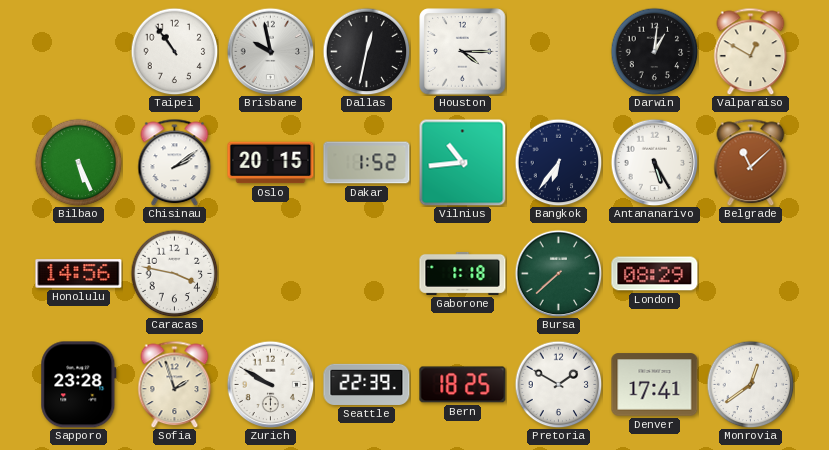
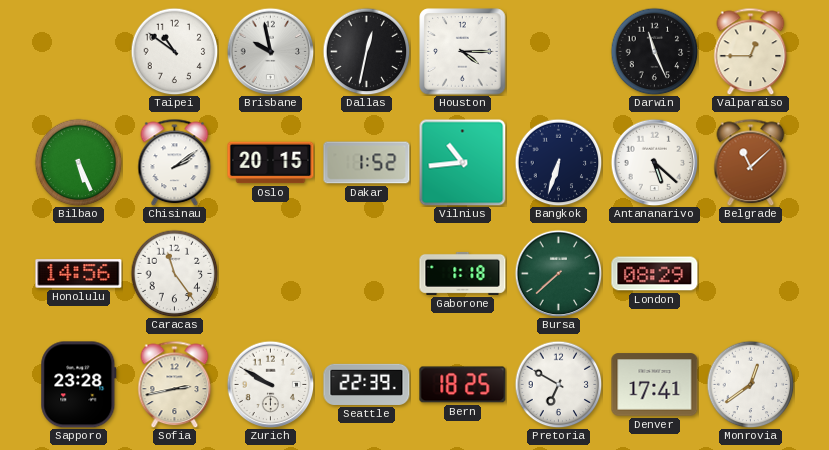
Taipei: 10:54 -> 10:51
Darwin: 1:01 -> 11:26
Valparaiso: 12:50 -> 12:45
Bangkok: 6:36 -> 6:33
Antananarivo: 5:25 -> 5:22
Caracas: 3:47 -> 11:24
Sofia: 1:57 -> 2:43
Pretoria: 1:50 -> 6:50
